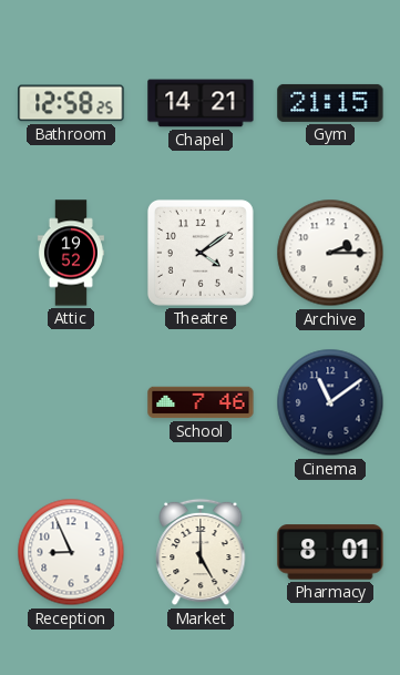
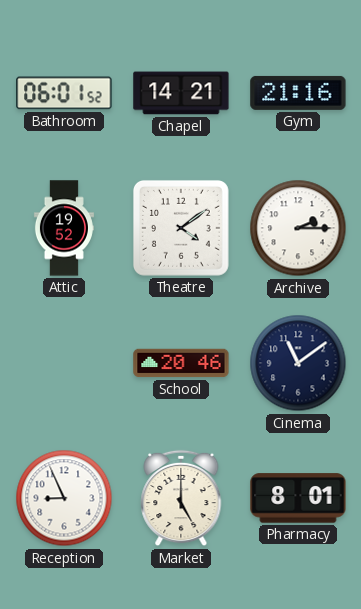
Bathroom: 12:58 -> 06:01
Gym: 21:15 -> 21:16
School: 7:46 -> 20:46
